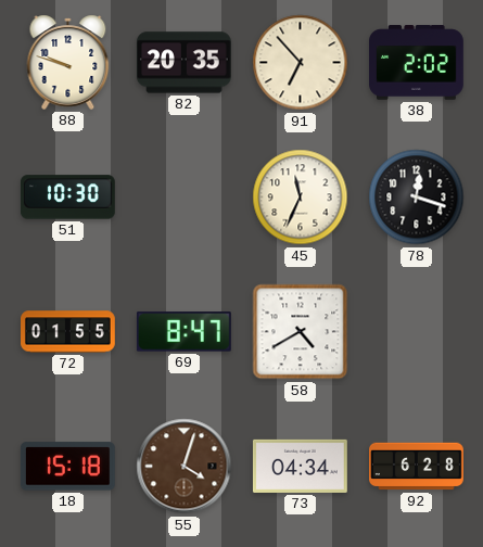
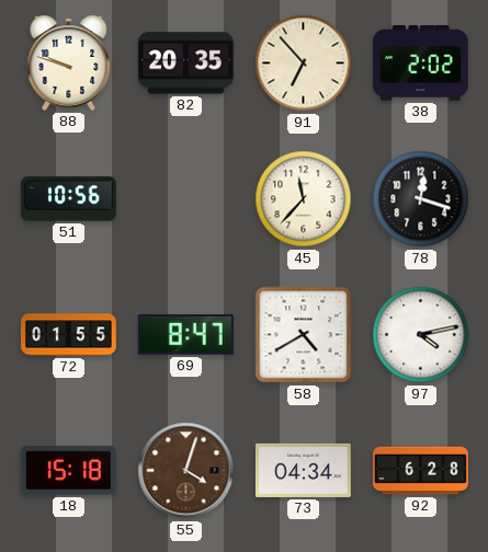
51: 10:30 -> 10:56
45: 11:34 -> 11:37
97: none -> 4:13
